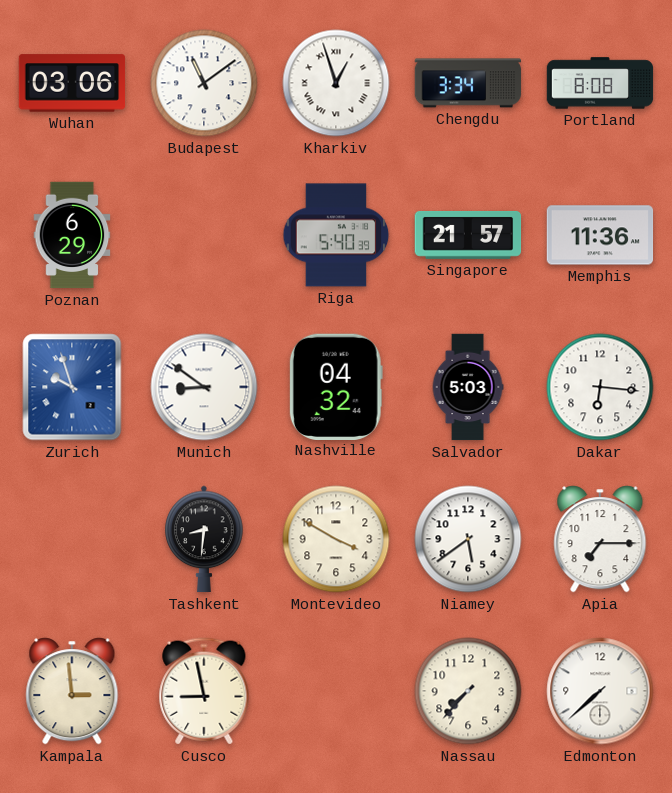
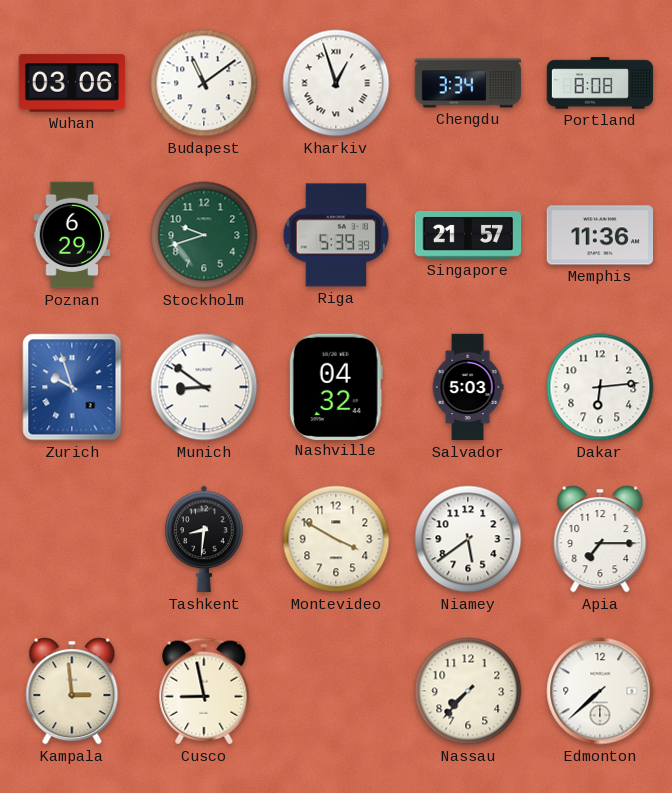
Stockholm: none -> 9:42
Riga: 5:40 -> 5:39
Dakar: 6:16 -> 6:14
